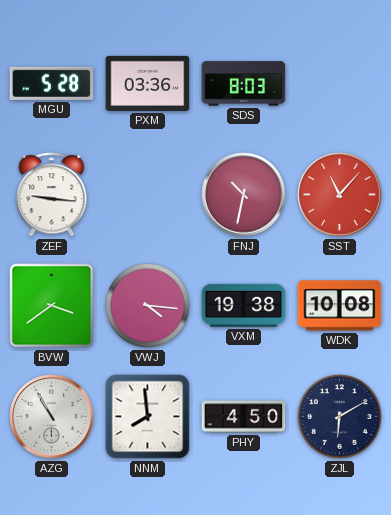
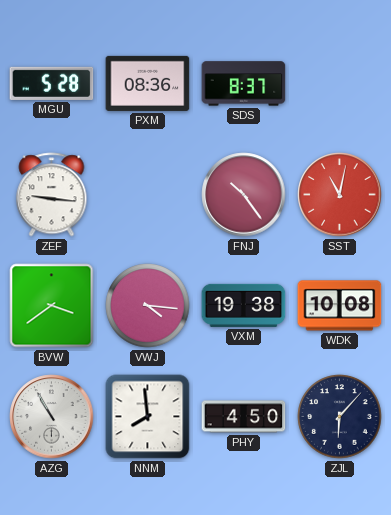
PXM: 03:36 -> 08:36
SDS: 8:03 -> 8:37
FNJ: 10:32 -> 10:24
SST: 11:07 -> 11:02
ZJL: 6:10 -> 6:07
